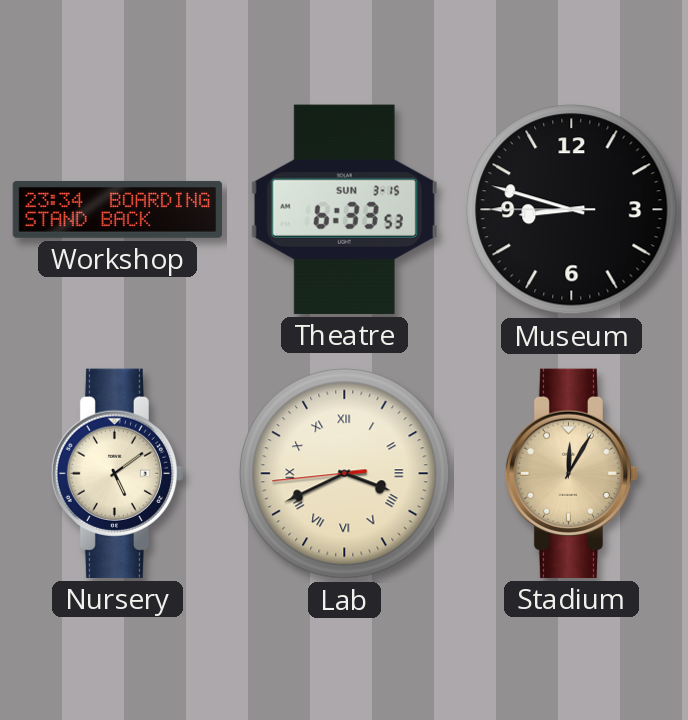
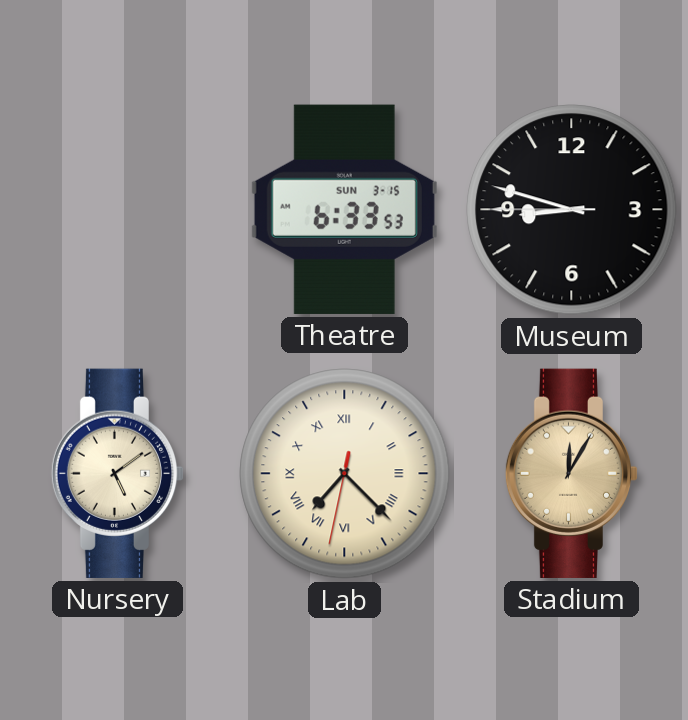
Workshop: 23:34 -> none
Lab: 3:40 -> 7:22
